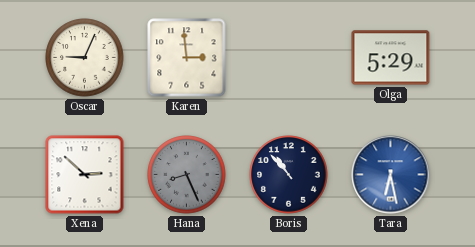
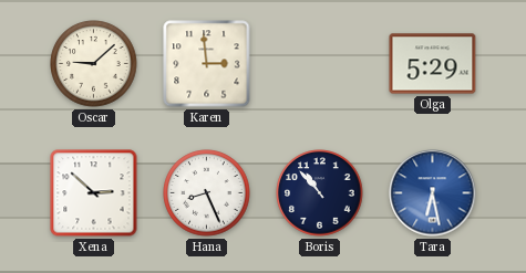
Oscar: 9:04 -> 9:08
Hana dial: grey -> white
